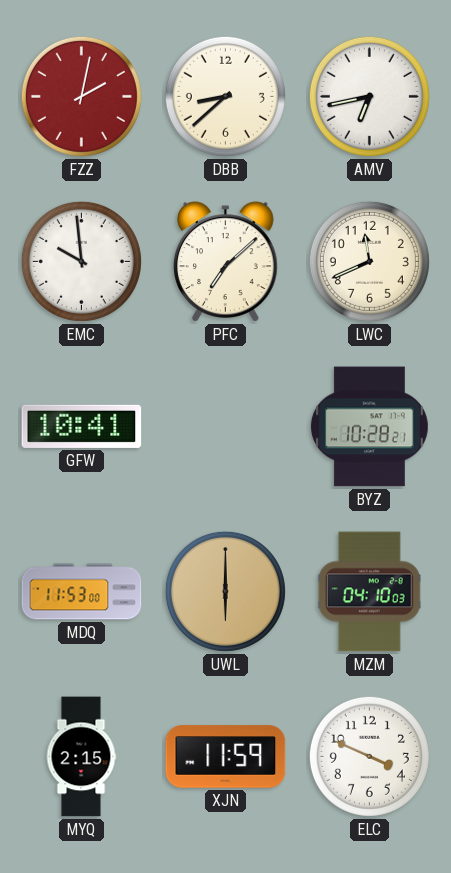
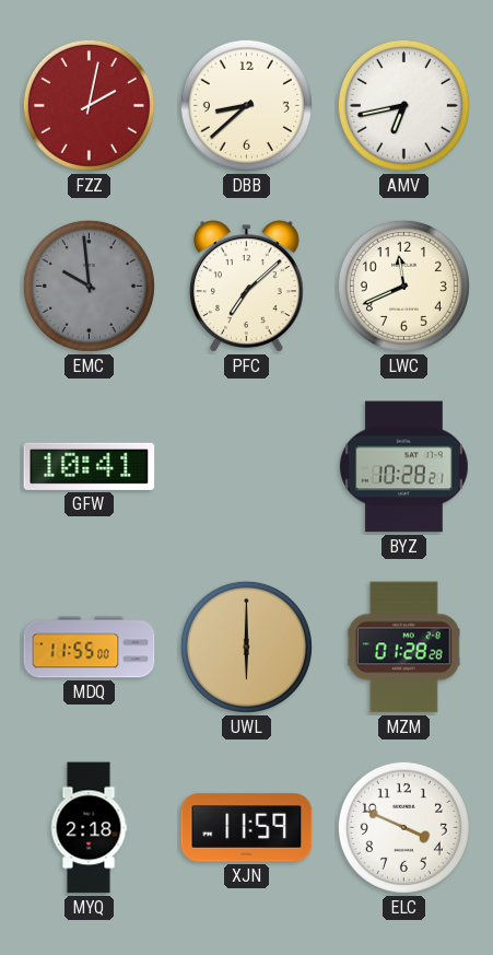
EMC dial: white -> grey
MDQ: 11:53 -> 11:55
MZM: 04:10 -> 01:28
MYQ: 2:15 -> 2:18
